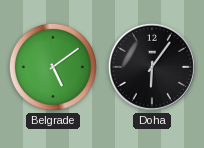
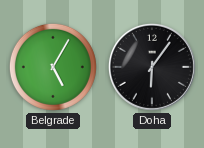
Belgrade: 5:09 -> 5:05
